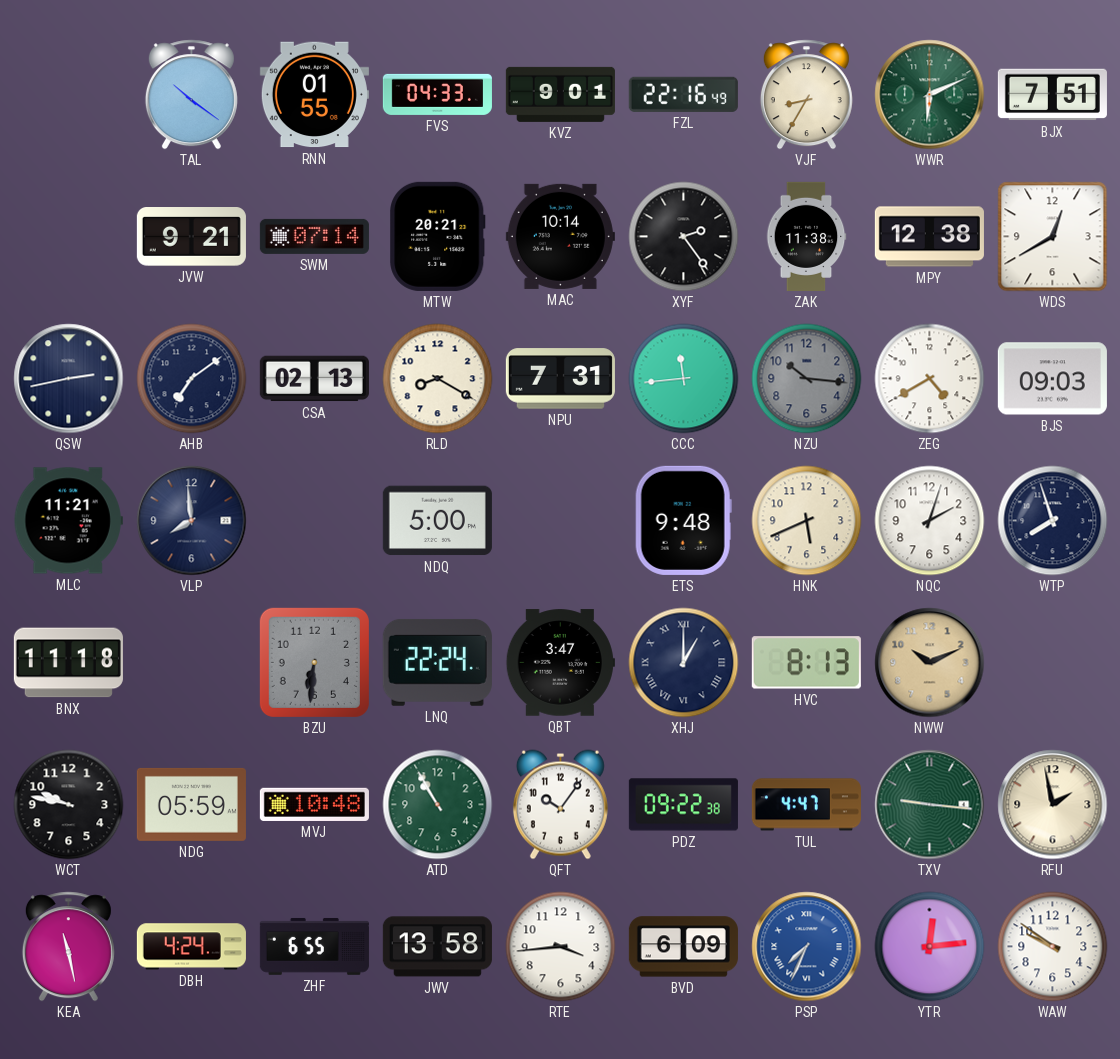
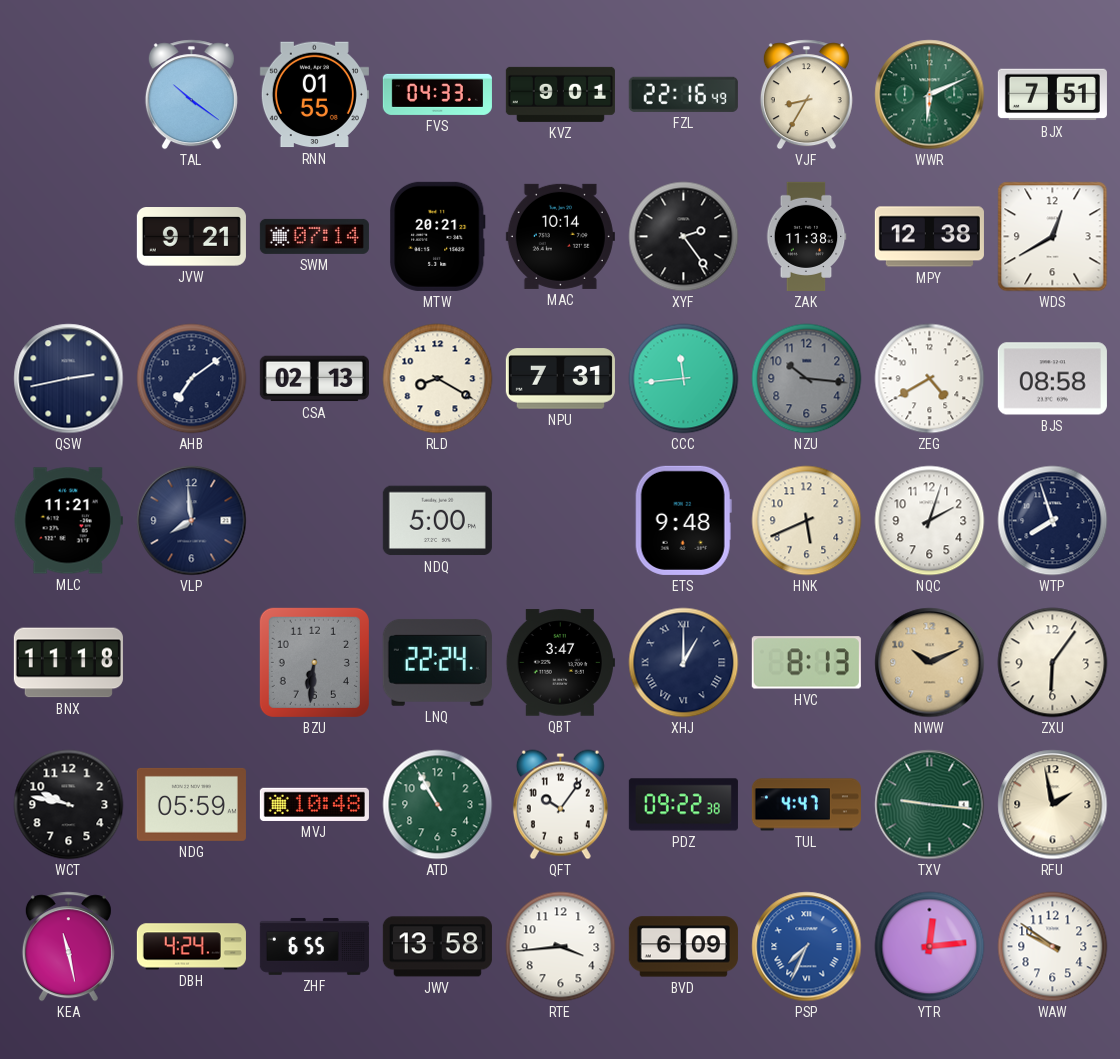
BJS: 09:03 -> 08:58
ZXU: none -> 6:06
